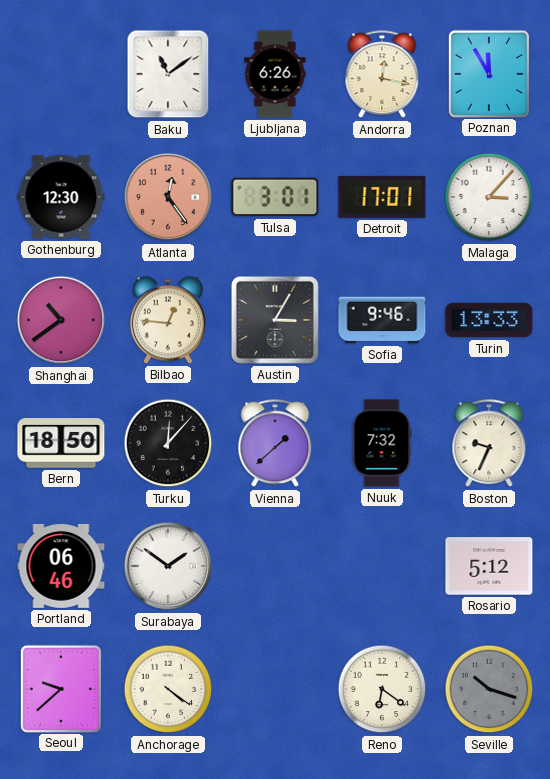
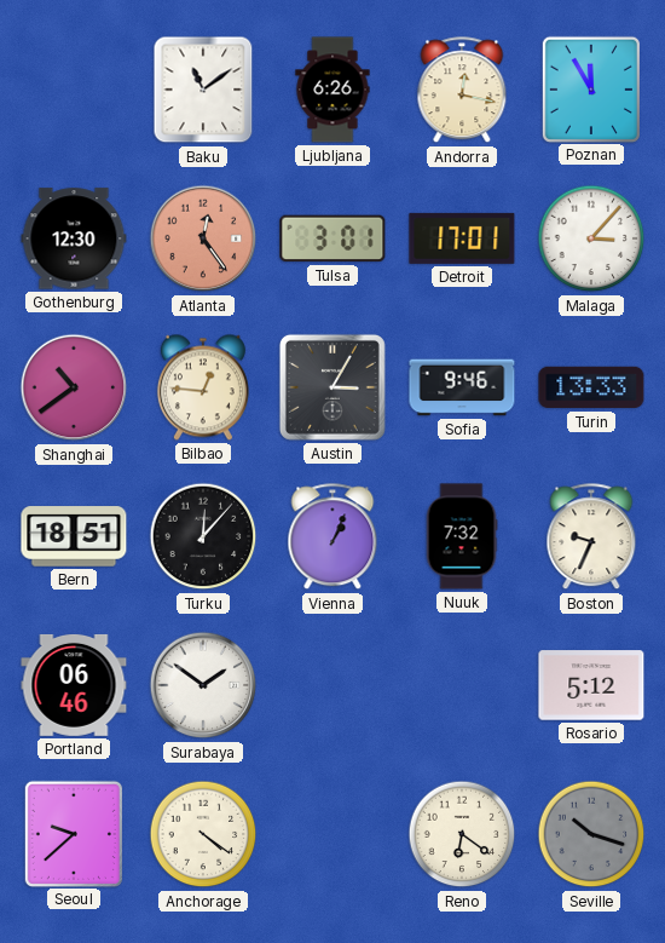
Bern: 18:50 -> 18:51
Vienna: 1:38 -> 1:04
